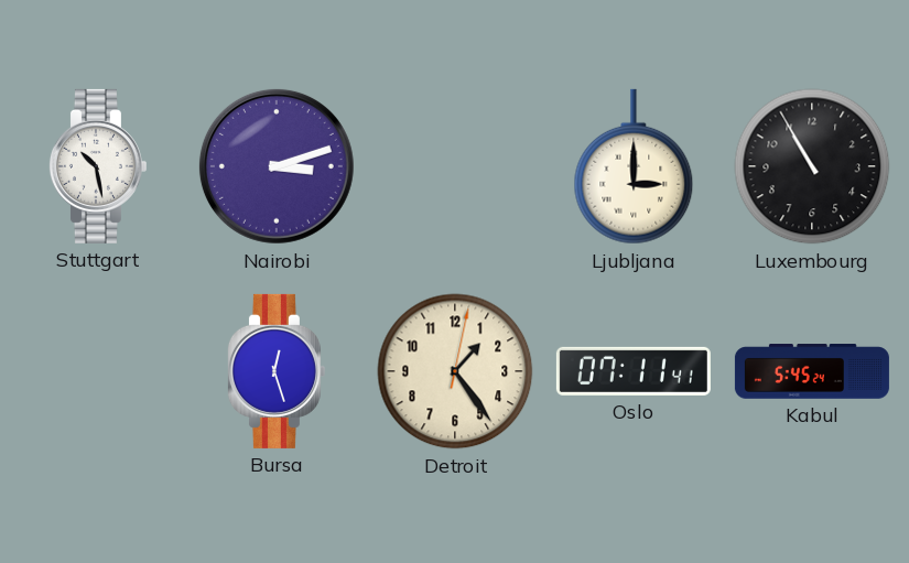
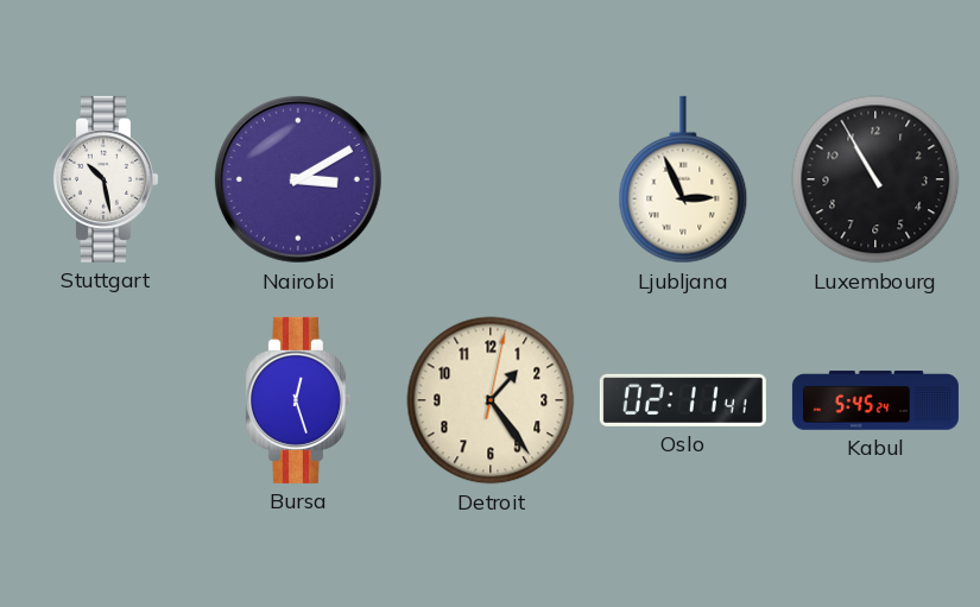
Nairobi: 3:12 -> 3:10
Ljubljana: 3:00 -> 2:56
Oslo: 07:11 -> 02:11
